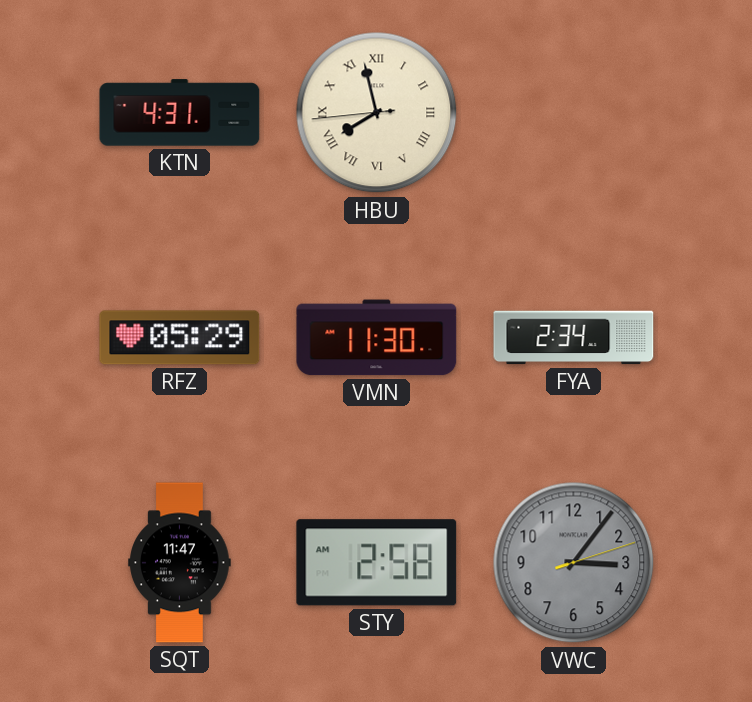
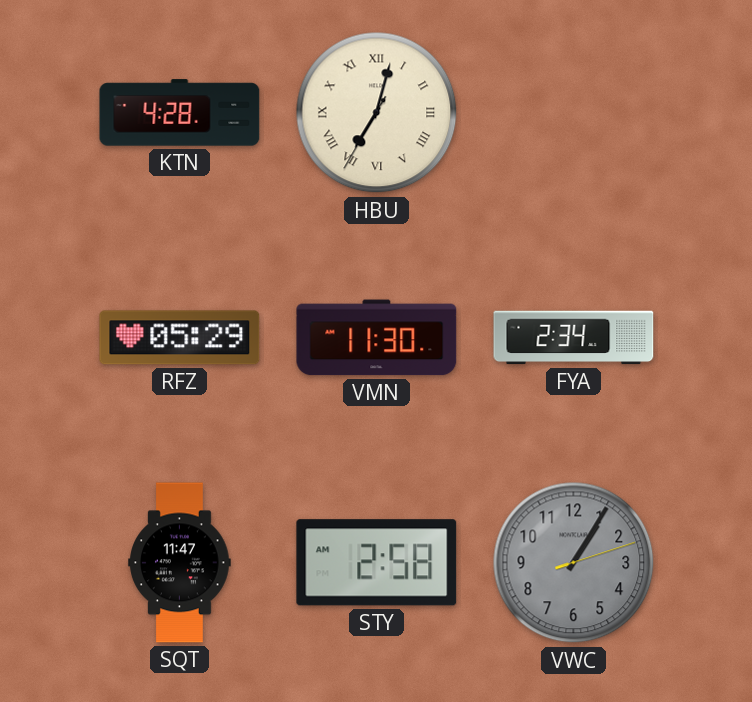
KTN: 4:31 -> 4:28
HBU: 7:57 -> 7:02
VWC: 3:06 -> 1:05
